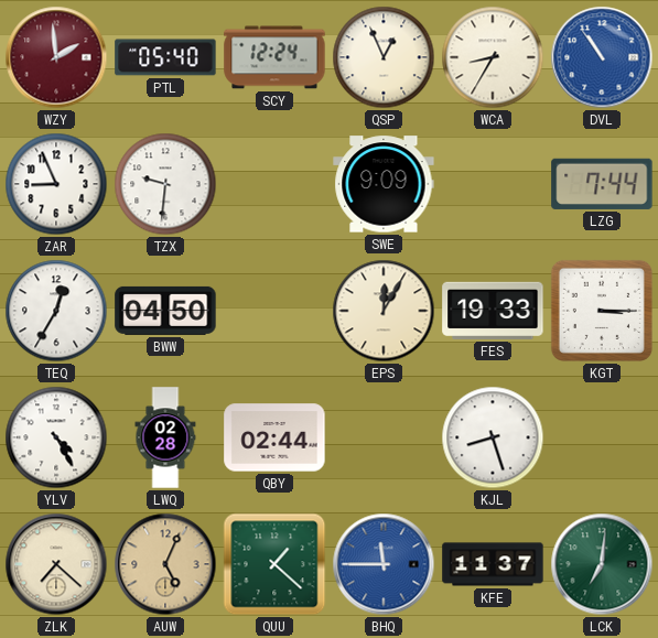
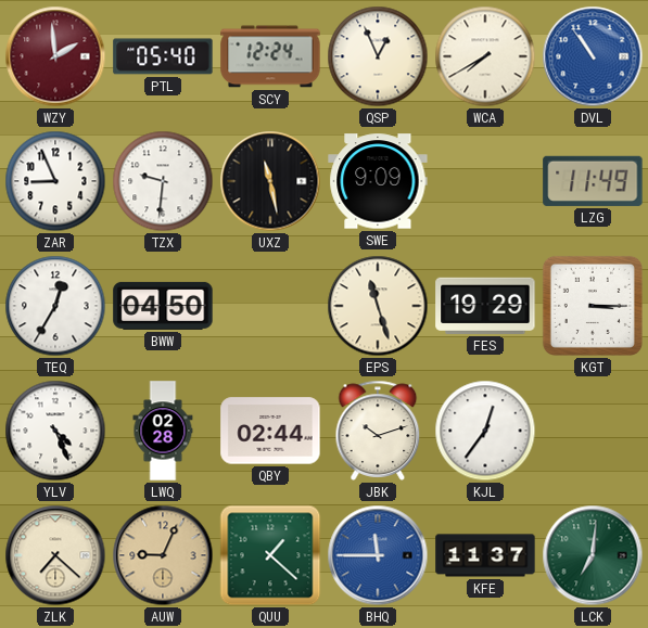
WCA: 8:35 -> 7:40
UXZ: none -> 11:28
LZG: 7:44 -> 11:49
EPS: 12:05 -> 11:27
FES: 19:33 -> 19:29
YLV: 4:25 -> 4:26
JBK: none -> 10:12
KJL: 8:27 -> 12:36
AUW: 5:04 -> 9:04
